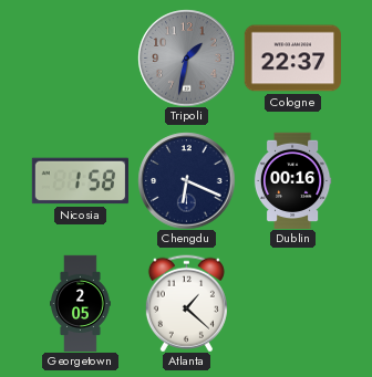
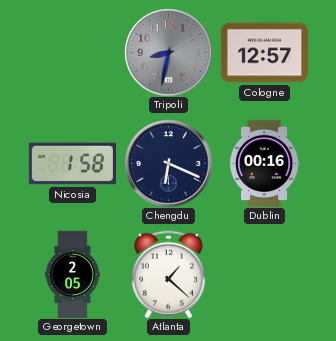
Tripoli: 1:32 -> 8:32
Cologne: 22:37 -> 12:57
